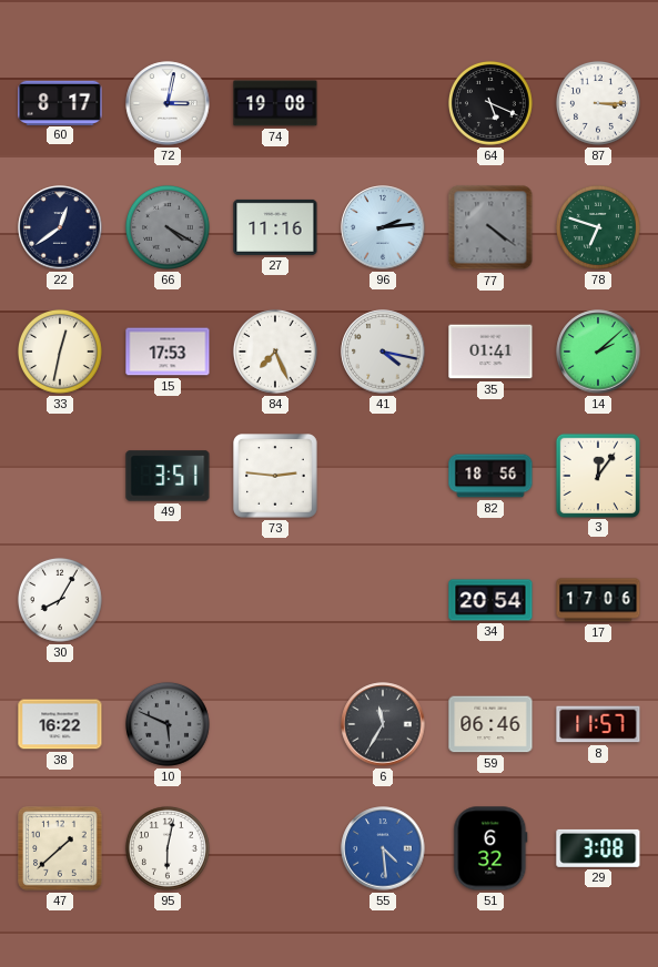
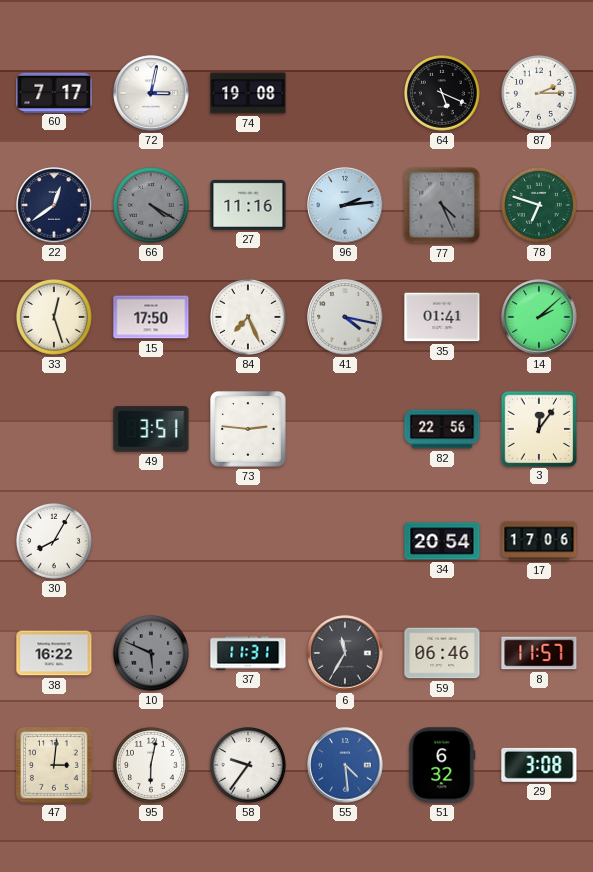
60: 8:17 -> 7:17
87: 3:15 -> 2:15
77: 4:21 -> 4:26
33: 12:32 -> 12:27
15: 17:53 -> 17:50
82: 18:56 -> 22:56
37: none -> 11:31
47: 1:38 -> 3:01
58: none -> 9:36
